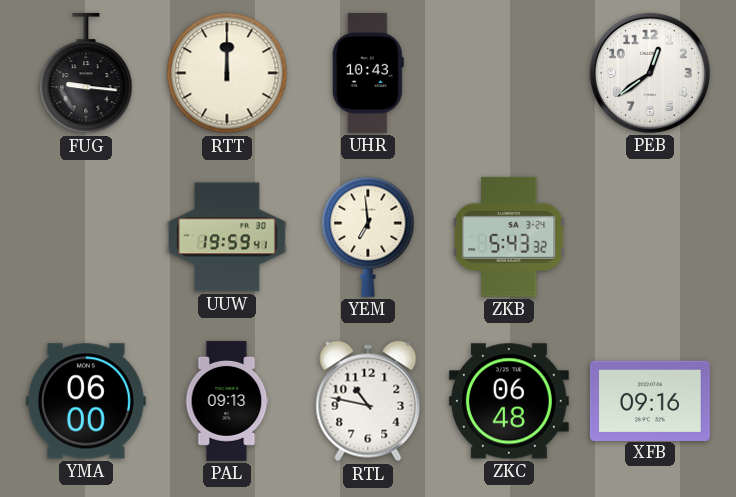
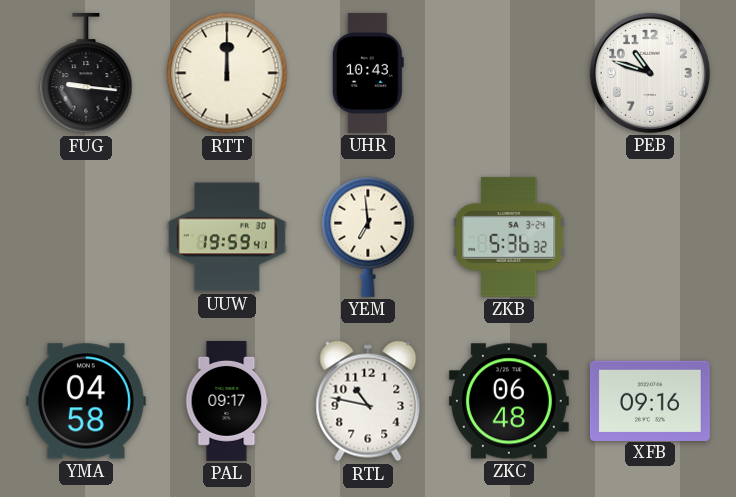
PEB: 12:39 -> 10:48
ZKB: 5:43 -> 5:36
YMA: 06:00 -> 04:58
PAL: 09:13 -> 09:17
